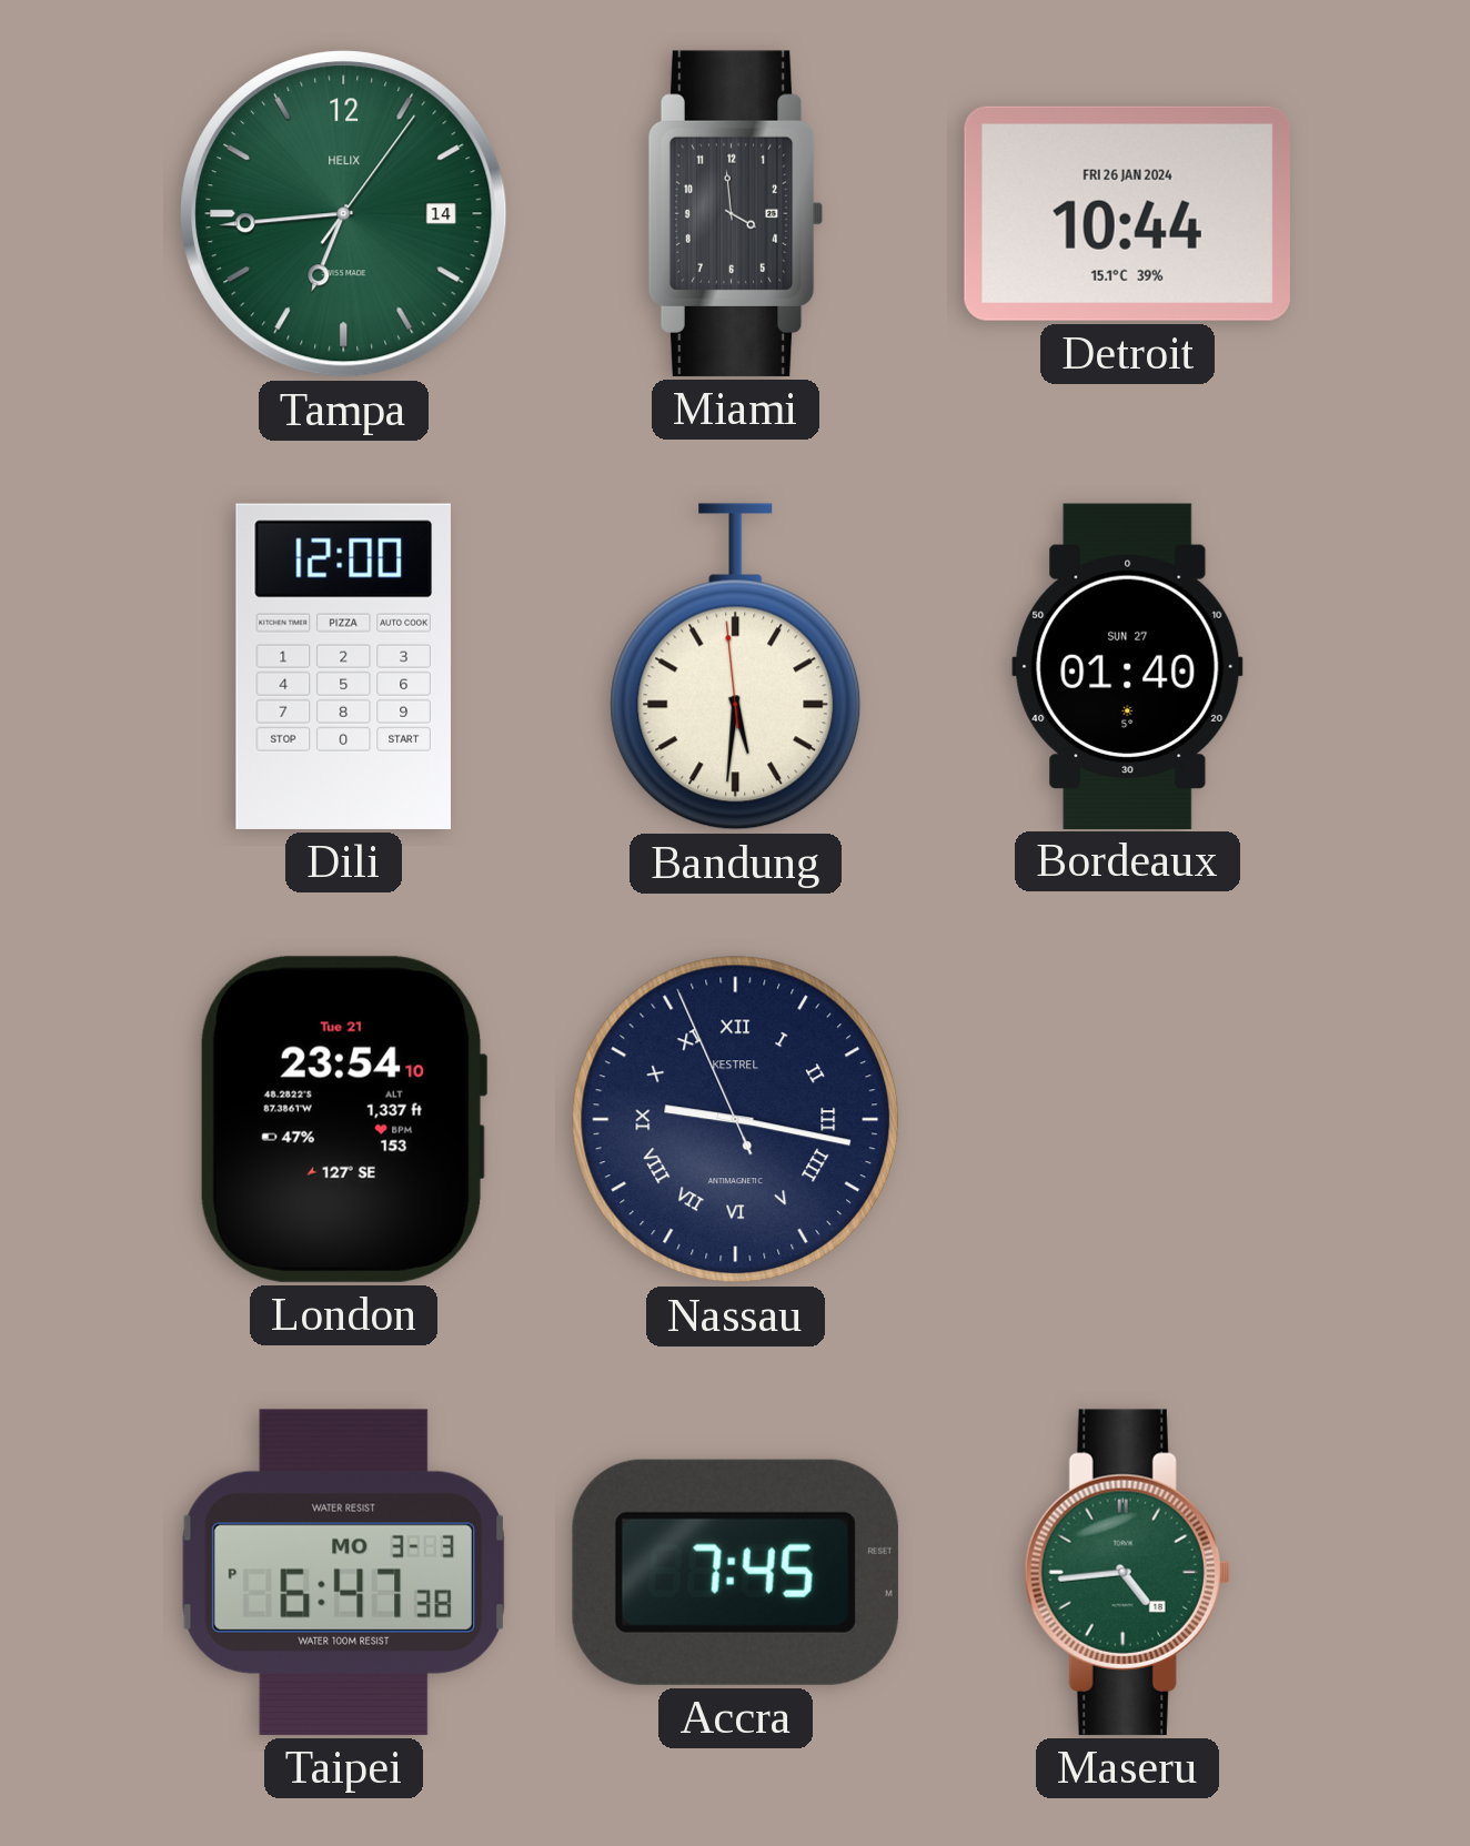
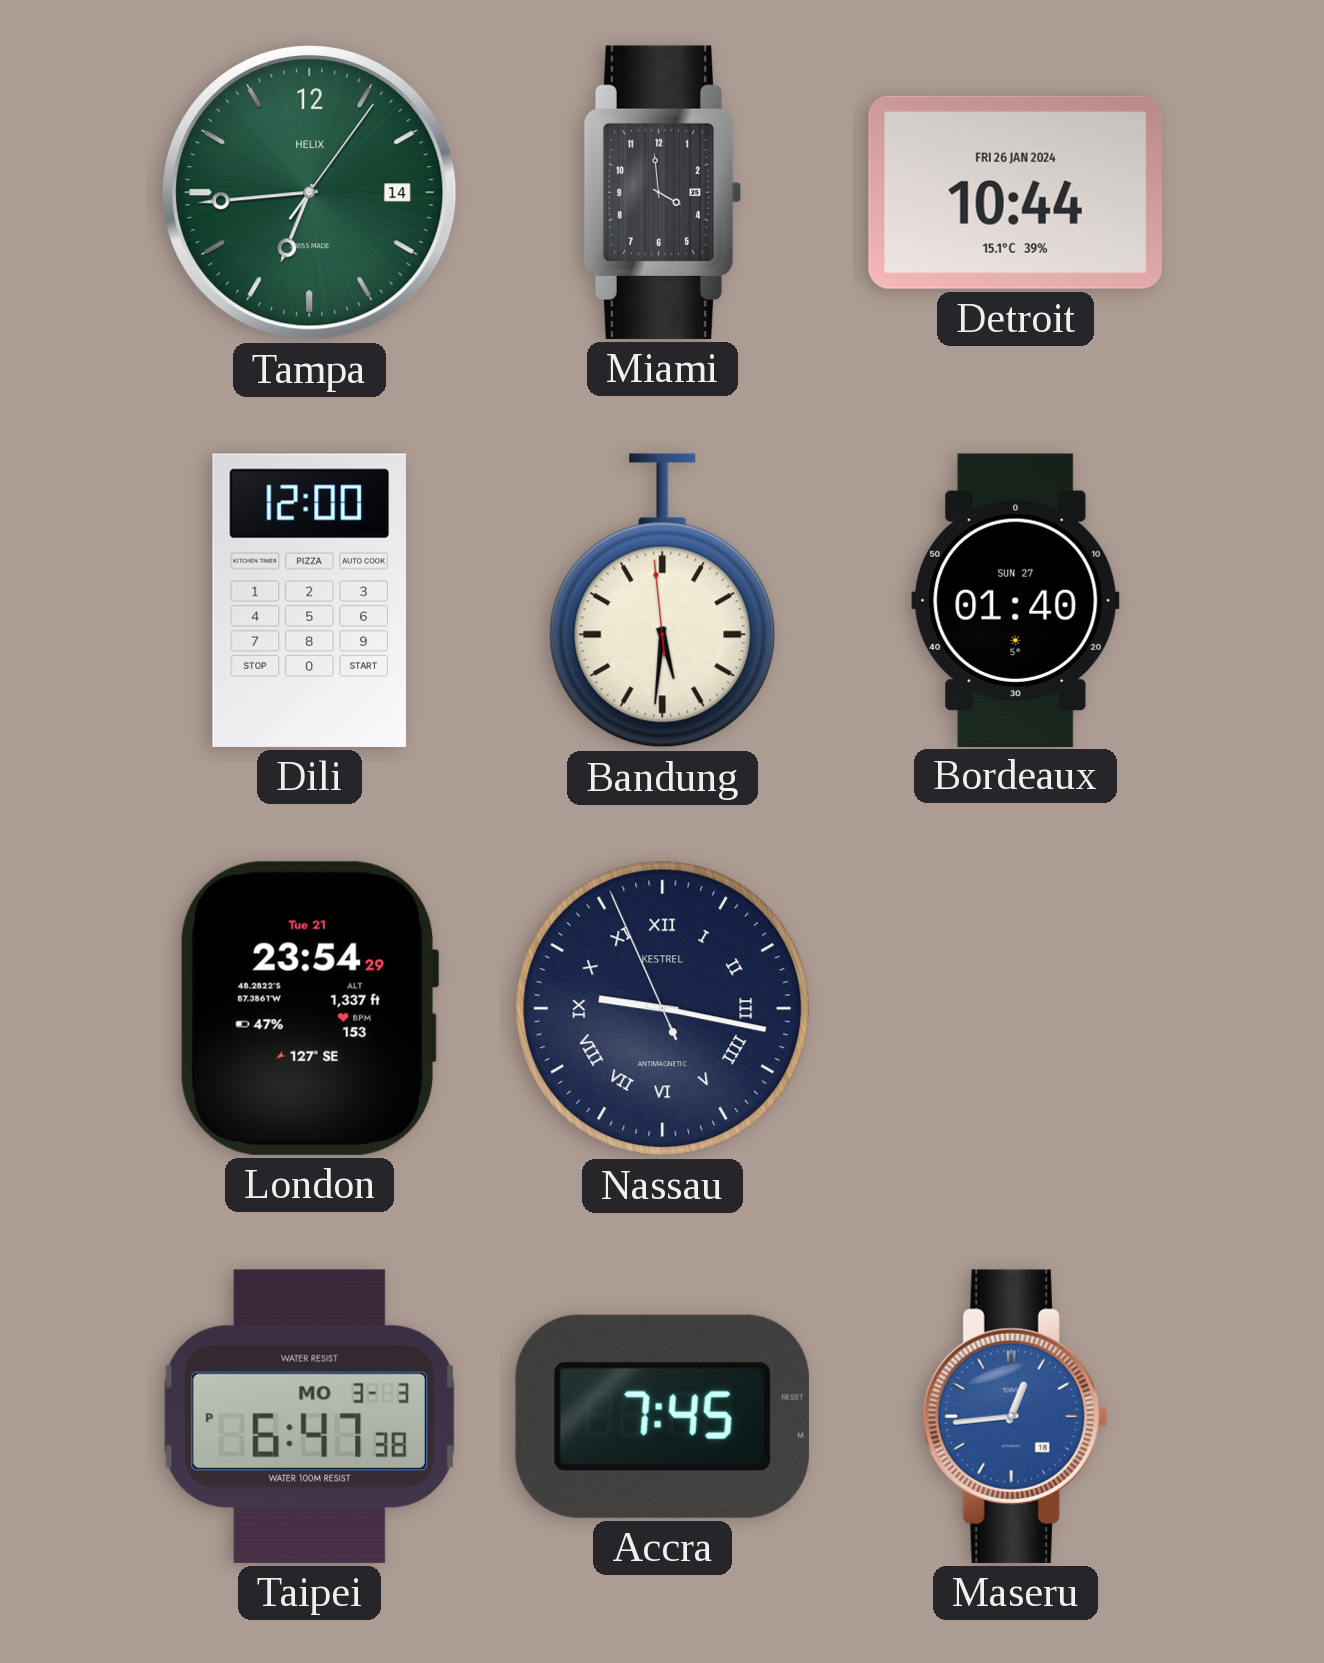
London: 23:54:10 -> 23:54:29
Maseru: 4:44 -> 12:44
Maseru dial: green -> blue
